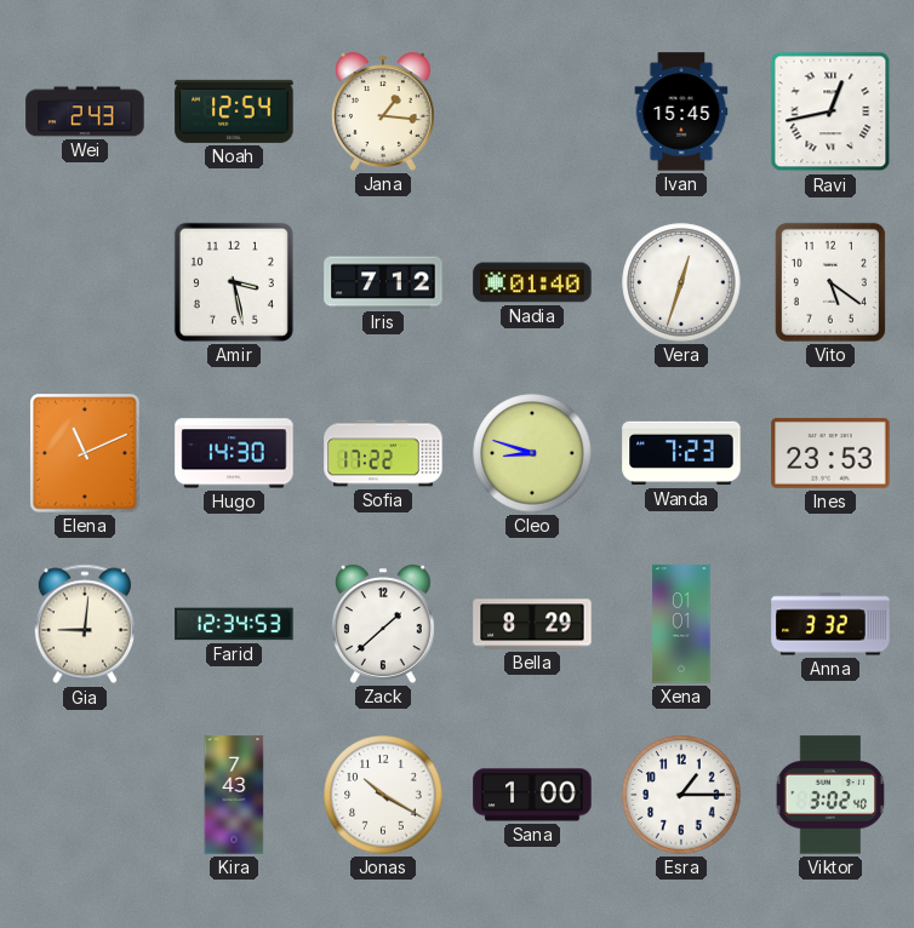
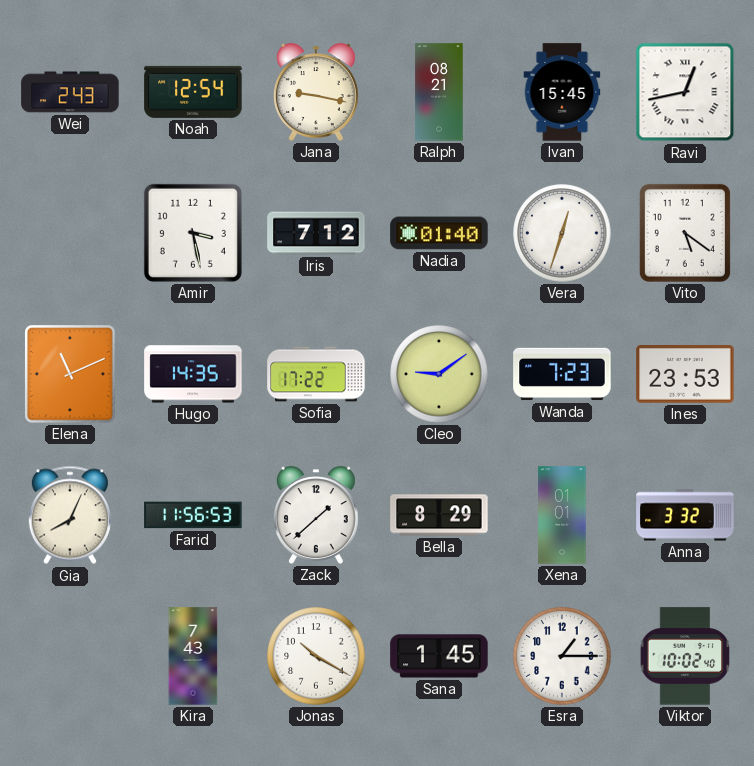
Jana: 1:16 -> 9:17
Ralph: none -> 08:21
Hugo: 14:30 -> 14:35
Cleo: 8:48 -> 9:09
Gia: 9:01 -> 8:04
Farid: 12:34 -> 11:56
Sana: 1:00 -> 1:45
Viktor: 3:02 -> 10:02
